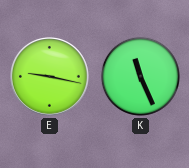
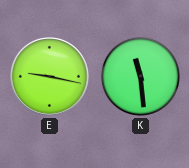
K: 11:26 -> 11:29
